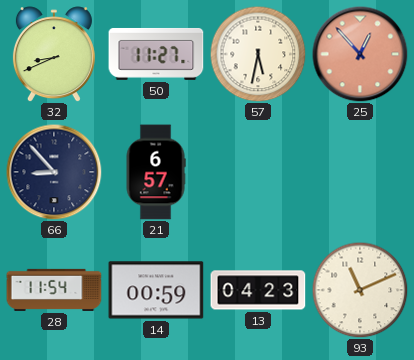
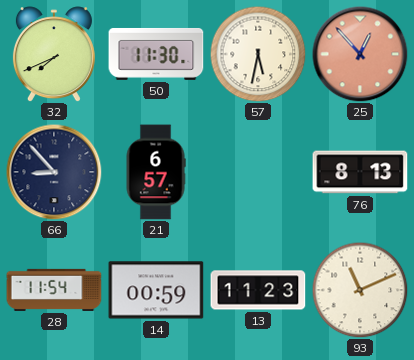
32: 8:41 -> 7:41
50: 11:27 -> 11:30
76: none -> 8:13
13: 04:23 -> 11:23
